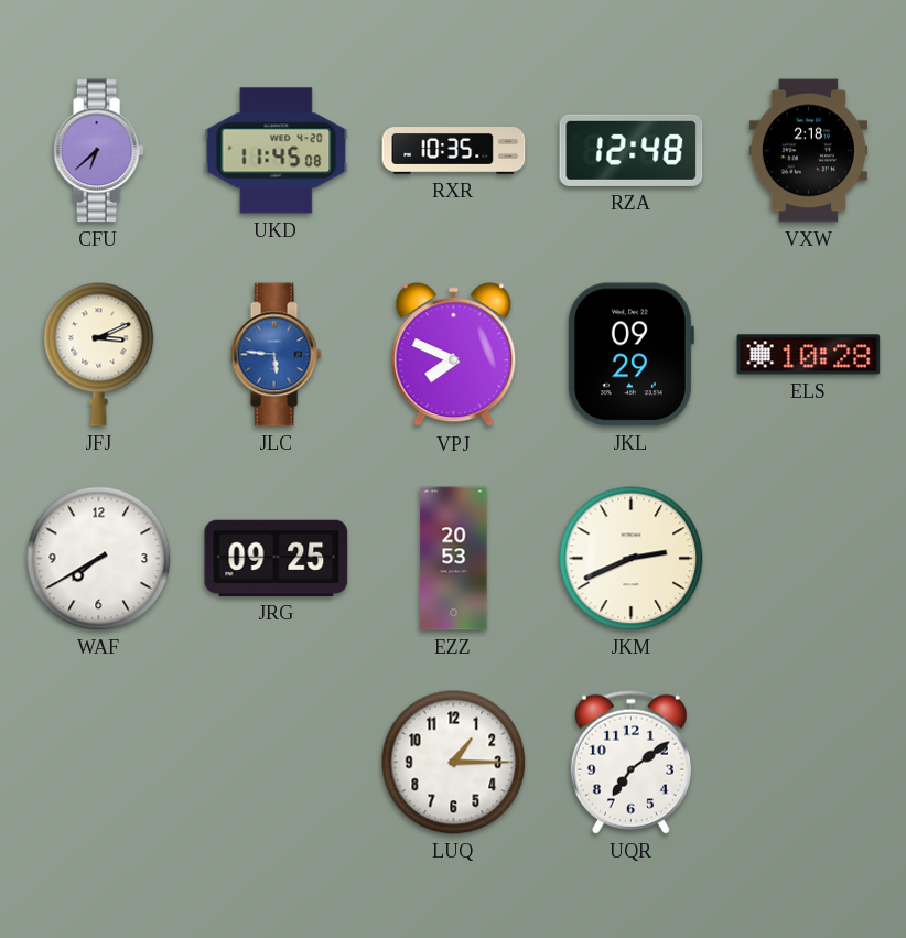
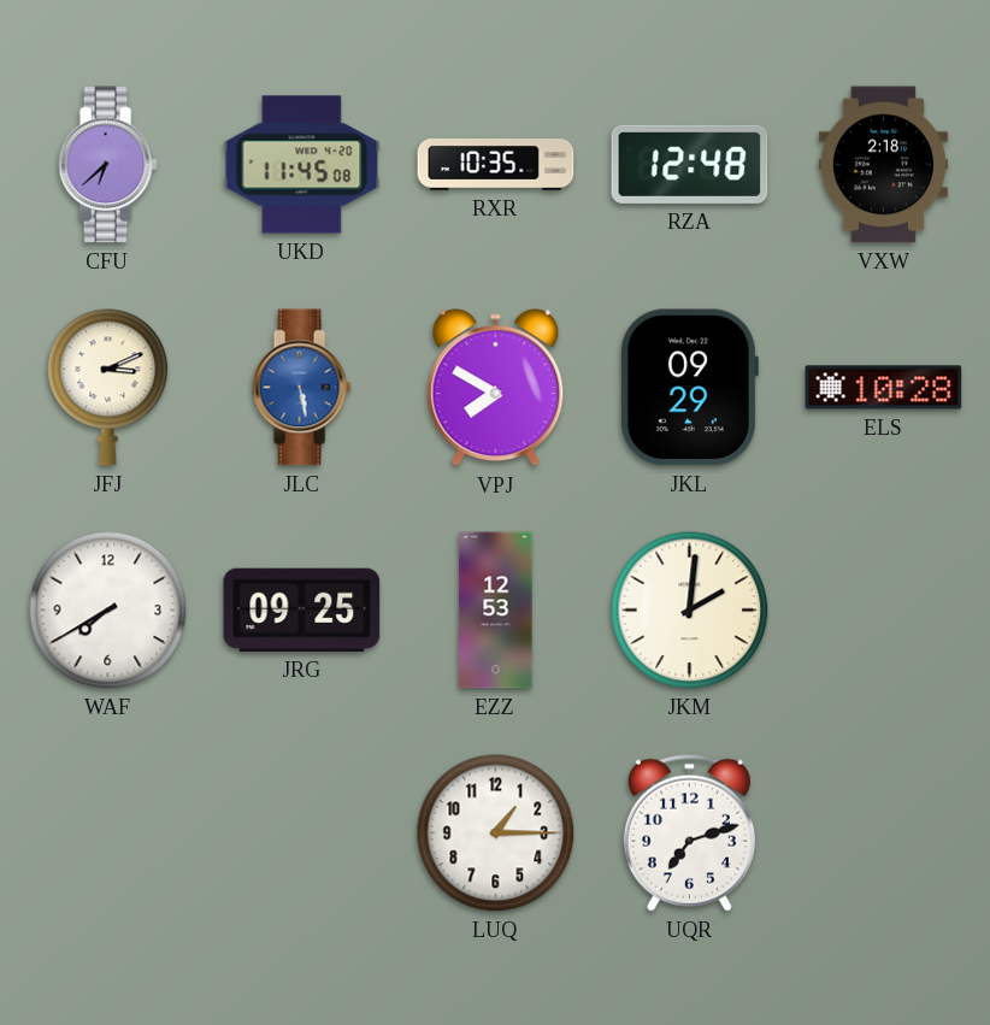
JLC: 5:46 -> 5:28
VPJ: 7:49 -> 7:50
EZZ: 20:53 -> 12:53
JKM: 2:41 -> 2:01
UQR: 7:09 -> 7:12
